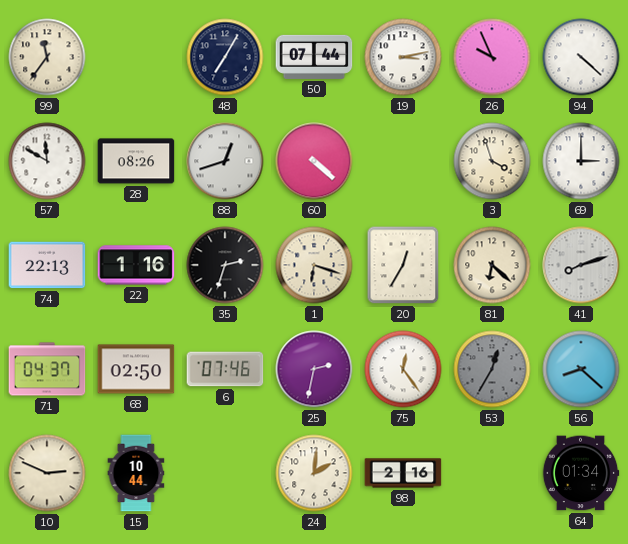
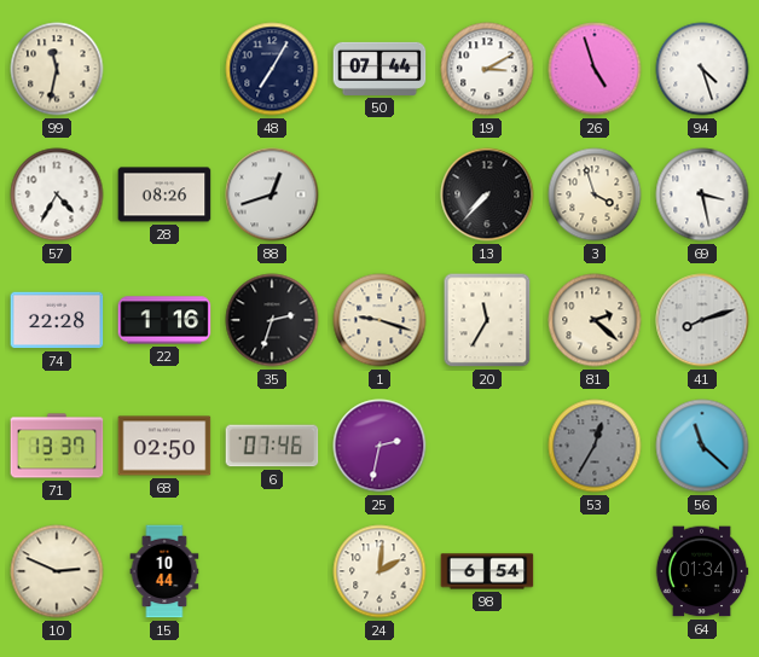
99: 11:36 -> 11:32
19: 3:13 -> 3:10
26: 9:56 -> 4:57
94: 4:22 -> 4:27
57: 11:50 -> 4:35
60: 4:22 -> none
13: none -> 7:37
69: 3:00 -> 3:28
74: 22:13 -> 22:28
1: 6:18 -> 9:18
20: 12:35 -> 11:35
81: 6:22 -> 2:22
71: 04:37 -> 13:37
75: 12:24 -> none
56: 8:22 -> 11:22
98: 2:16 -> 6:54
